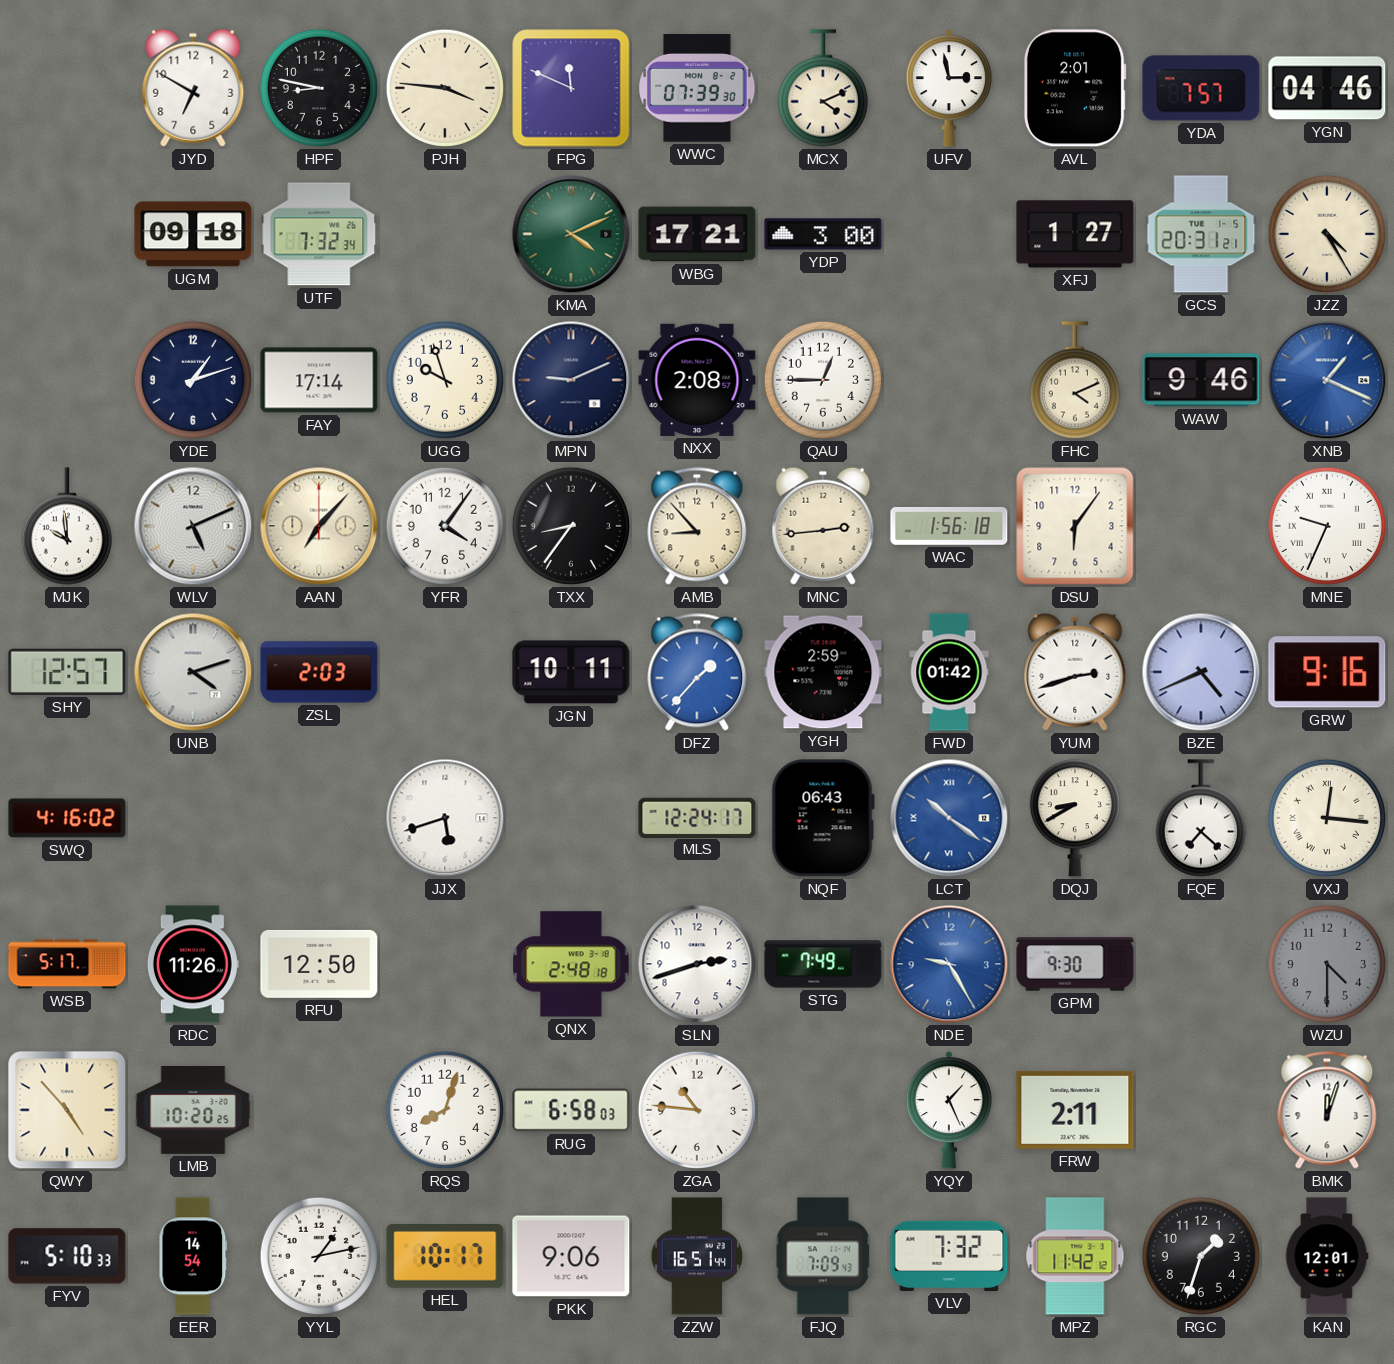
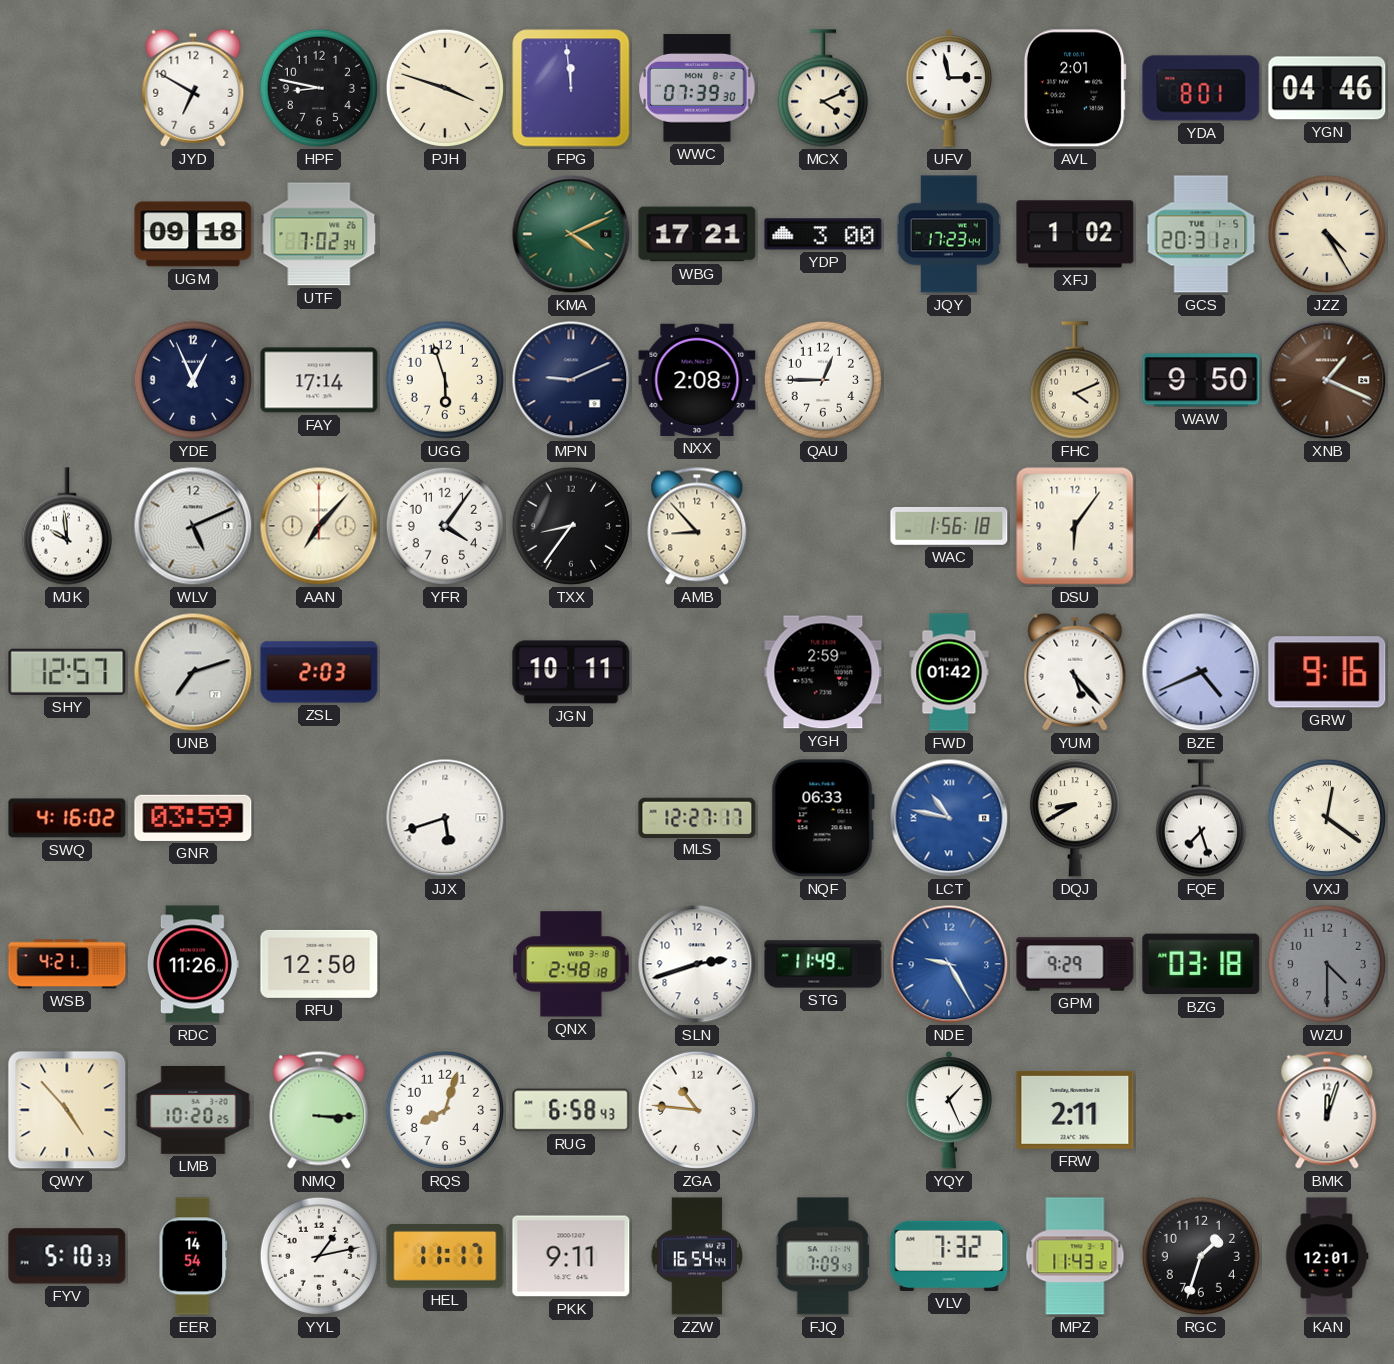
PJH: 3:46 -> 3:48
FPG: 11:49 -> 11:59
YDA: 7:57 -> 8:01
UTF: 7:32 -> 7:02
JQY: none -> 17:23
XFJ: 1:27 -> 1:02
YDE: 1:12 -> 12:56
UGG: 9:57 -> 5:57
WAW: 9:46 -> 9:50
XNB dial: blue -> brown
MNC: 2:44 -> none
MNE: 9:34 -> none
UNB: 4:12 -> 7:12
DFZ: 1:37 -> none
YUM: 2:42 -> 5:23
GNR: none -> 03:59
MLS: 12:24 -> 12:27
NQF: 06:43 -> 06:33
LCT: 10:21 -> 10:47
FQE: 7:22 -> 7:27
VXJ: 12:16 -> 12:21
WSB: 5:17 -> 4:21
STG: 7:49 -> 11:49
GPM: 9:30 -> 9:29
BZG: none -> 03:18
NMQ: none -> 3:15
RUG: 6:58:03 -> 6:58:43
HEL: 10:17 -> 11:17
PKK: 9:06 -> 9:11
ZZW: 16:51 -> 16:54
MPZ: 11:42 -> 11:43
